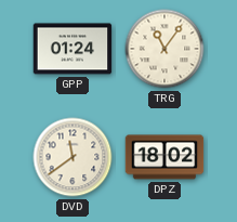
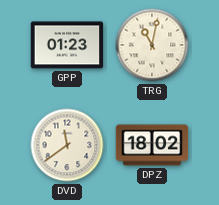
GPP: 01:24 -> 01:23
TRG: 11:06 -> 11:02
